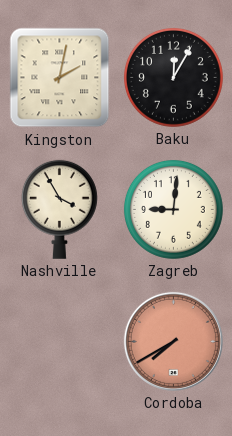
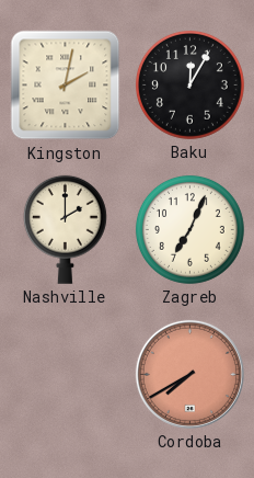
Nashville: 3:55 -> 2:00
Zagreb: 9:01 -> 7:04
